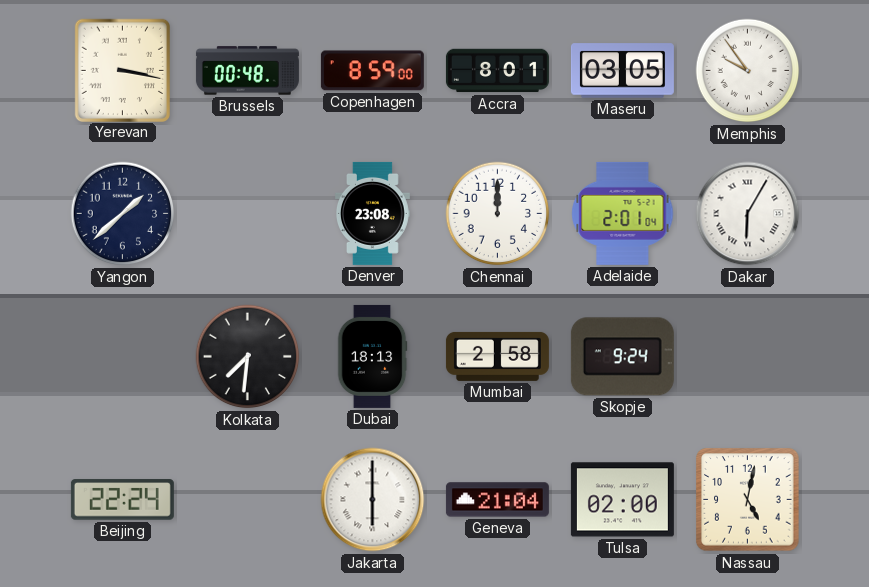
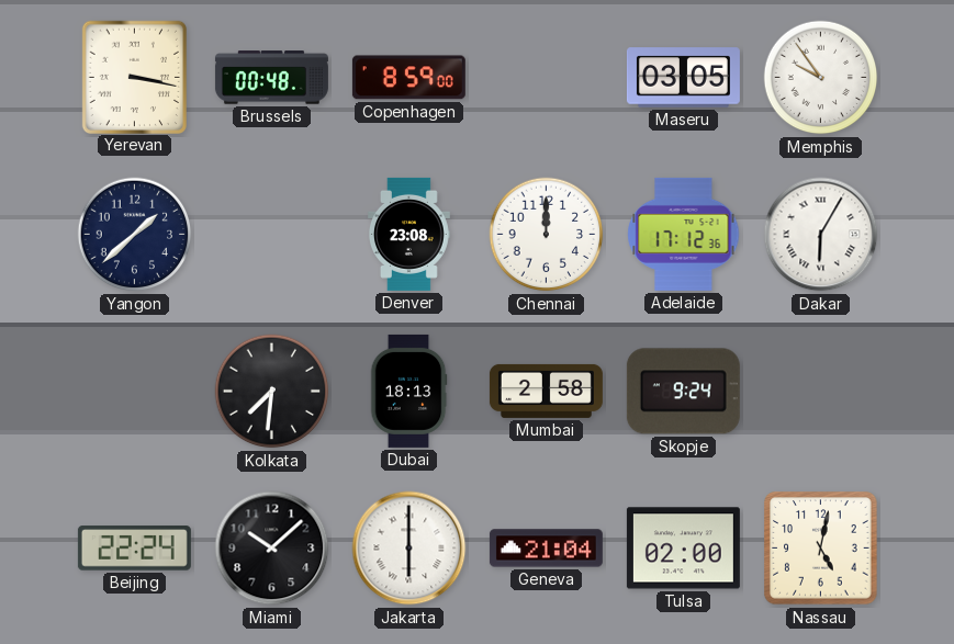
Accra: 8:01 -> none
Adelaide: 2:01 -> 17:12
Miami: none -> 10:08
